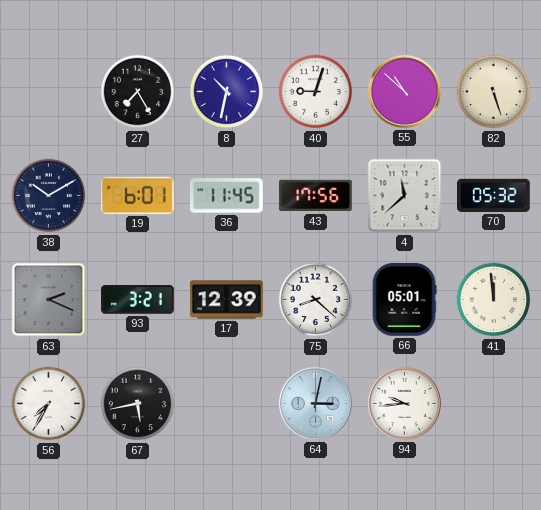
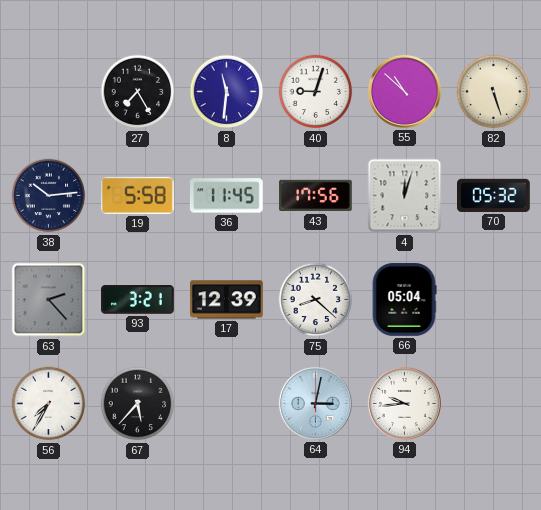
8: 10:32 -> 11:31
38: 10:10 -> 10:14
19: 6:01 -> 5:58
4: 11:38 -> 12:03
63: 2:19 -> 2:23
66: 05:01 -> 05:04
41: 11:59 -> none
67: 5:43 -> 5:37
